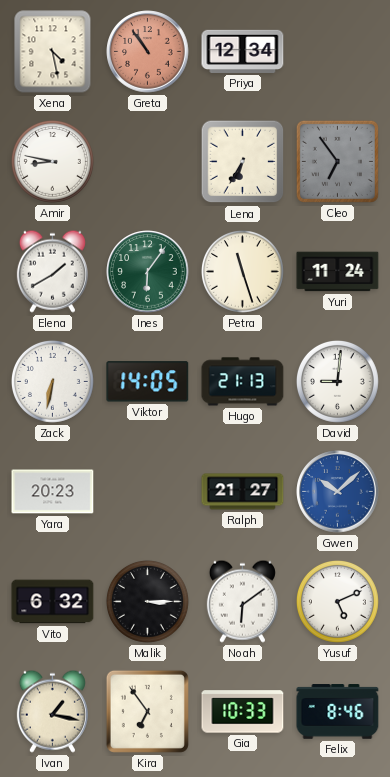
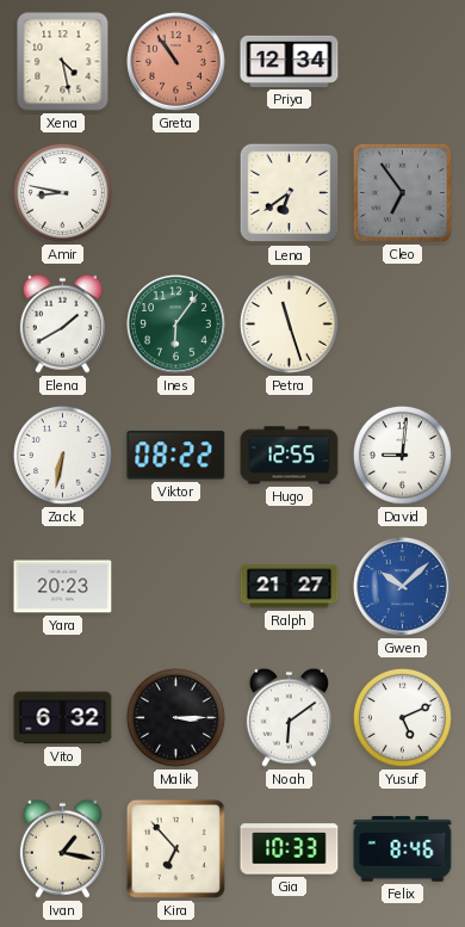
Lena: 6:35 -> 6:39
Yuri: 11:24 -> none
Viktor: 14:05 -> 08:22
Hugo: 21:13 -> 12:55
Kira: 6:54 -> 6:53
